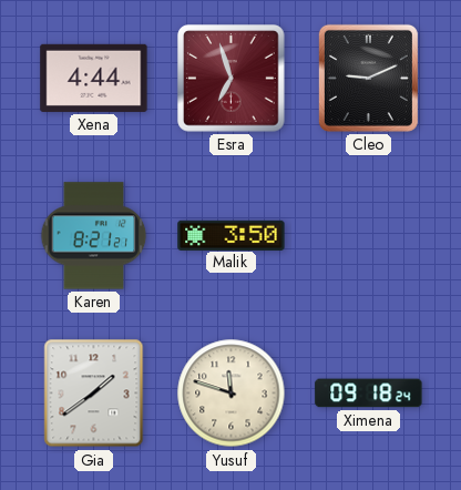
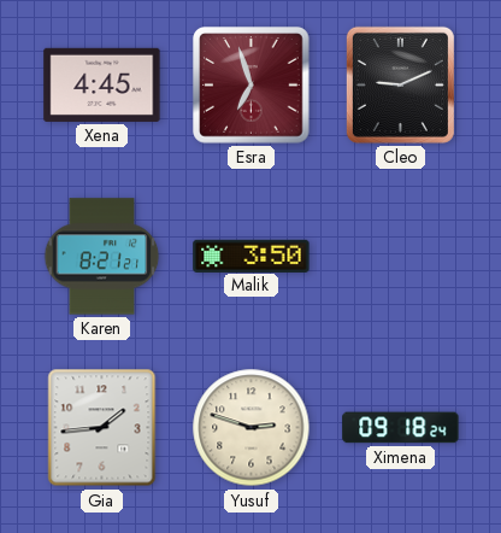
Xena: 4:44 -> 4:45
Gia: 1:39 -> 1:44
Yusuf: 11:48 -> 2:48
